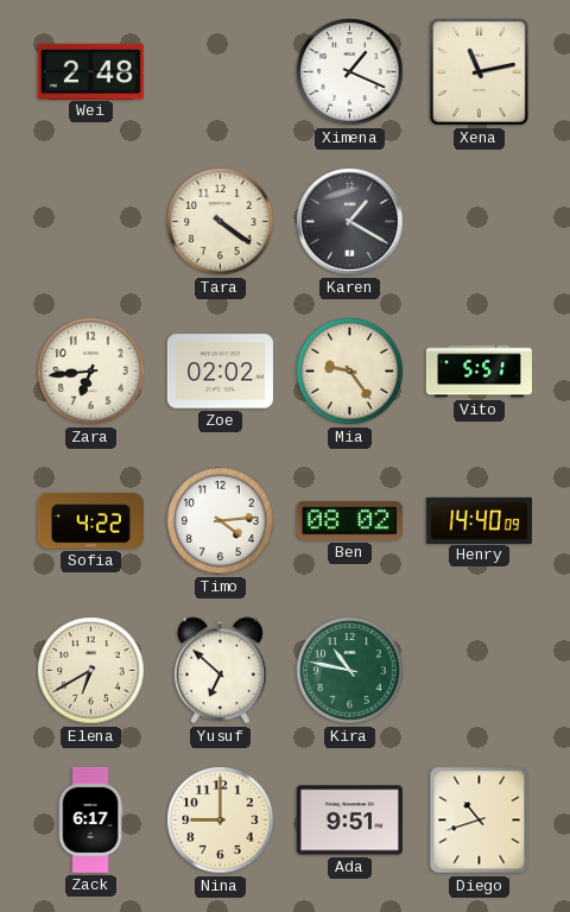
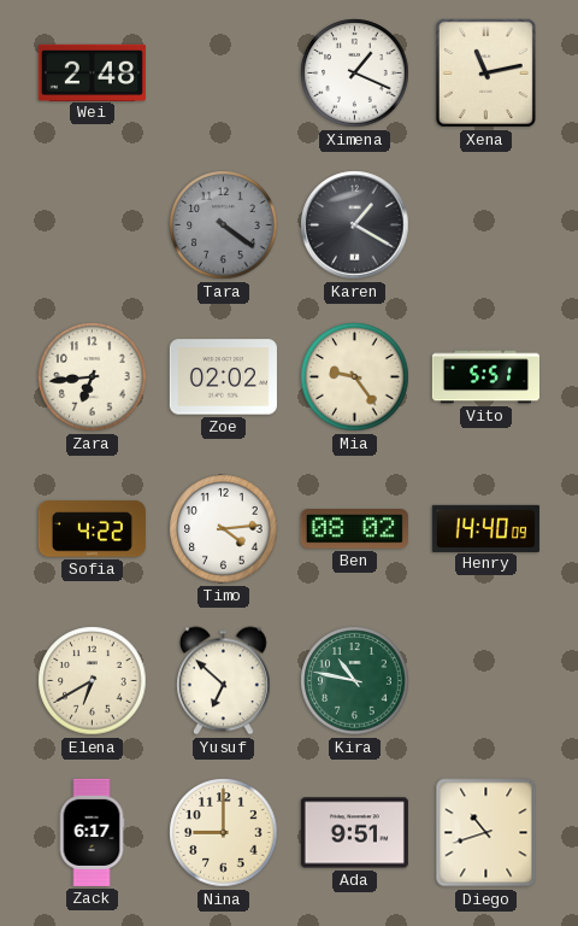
Tara dial: cream -> grey
